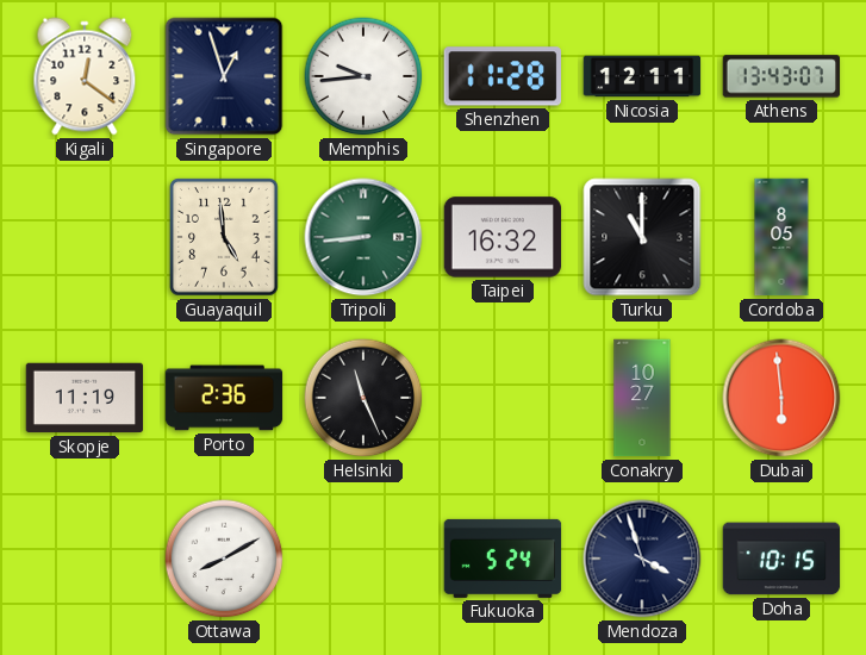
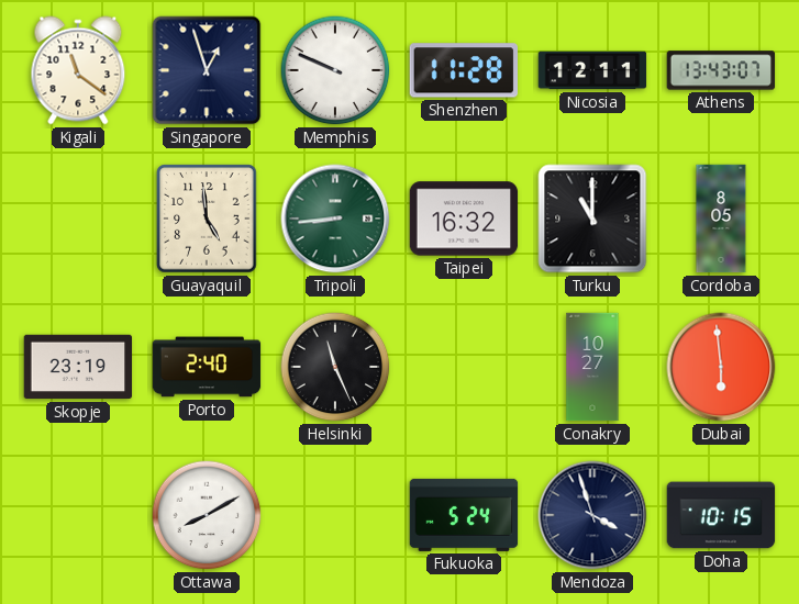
Kigali: 12:21 -> 11:21
Memphis: 9:44 -> 9:49
Skopje: 11:19 -> 23:19
Porto: 2:36 -> 2:40
